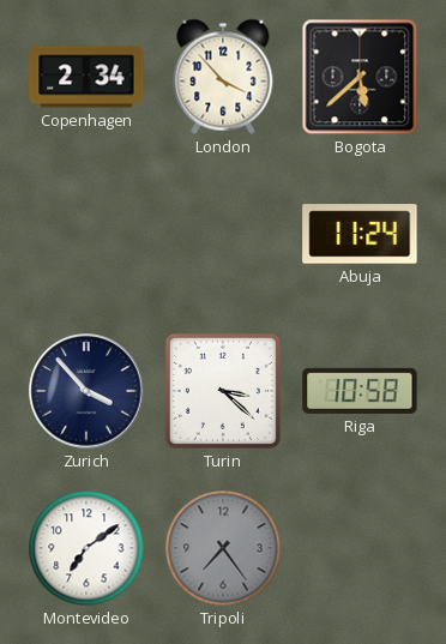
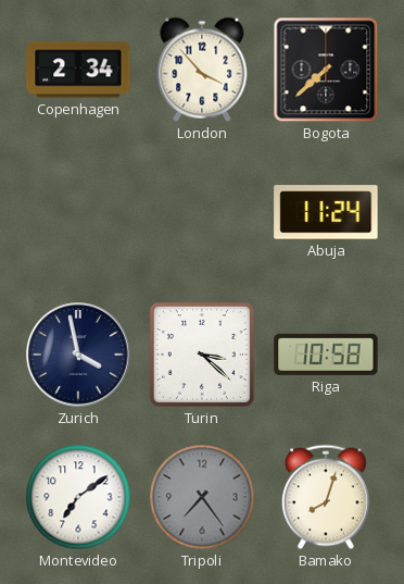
Bogota: 5:38 -> 7:38
Zurich: 3:53 -> 3:58
Bamako: none -> 8:03
